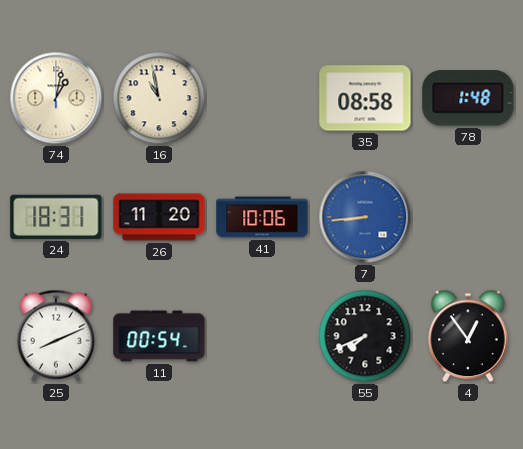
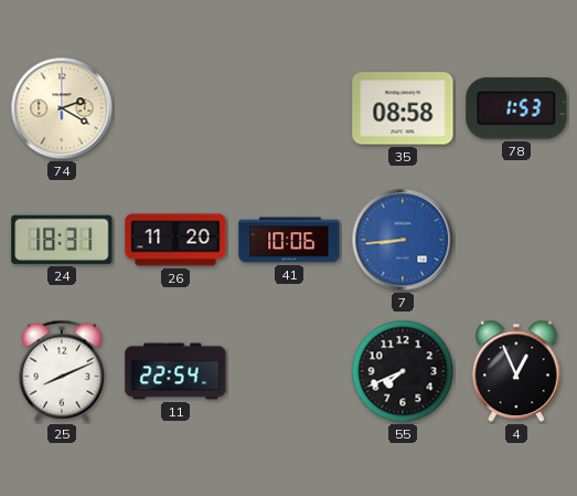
74: 1:02 -> 2:20
16: 10:58 -> none
78: 1:48 -> 1:53
11: 00:54 -> 22:54
4: 12:54 -> 12:56
